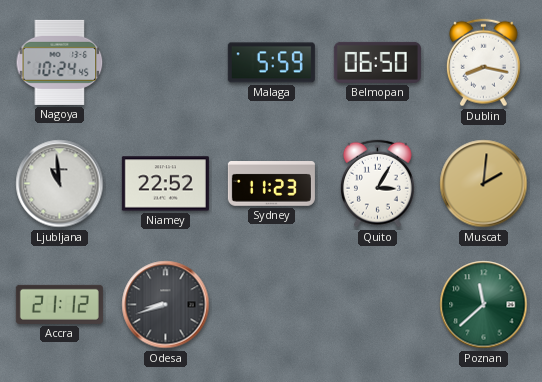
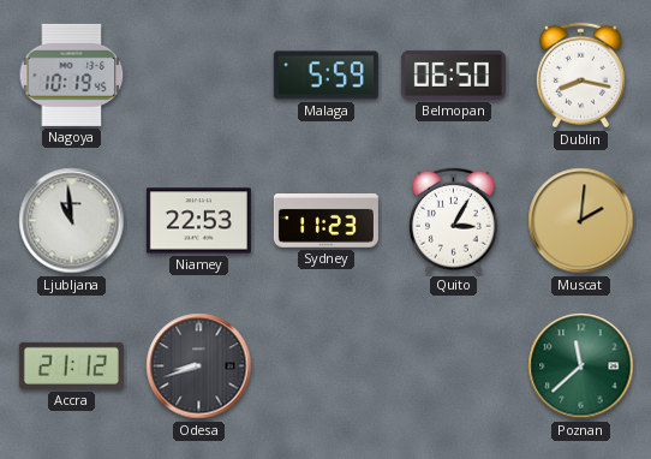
Nagoya: 10:24 -> 10:19
Niamey: 22:52 -> 22:53
